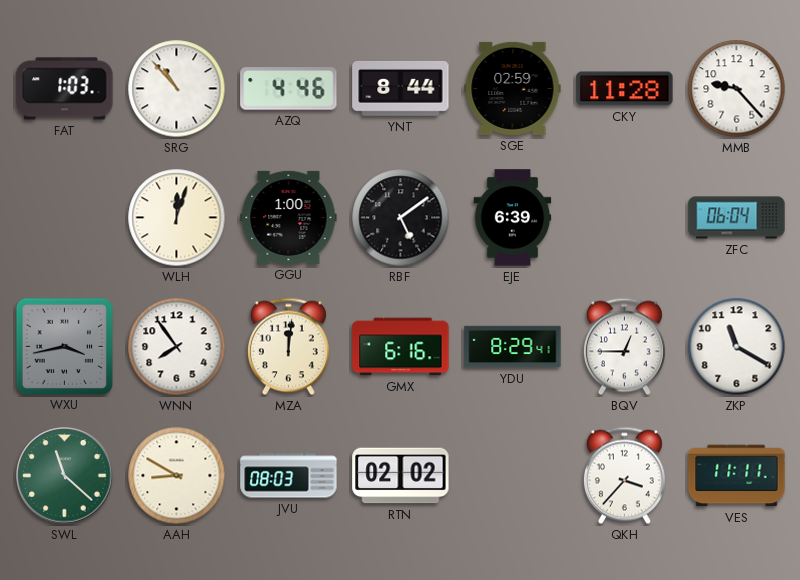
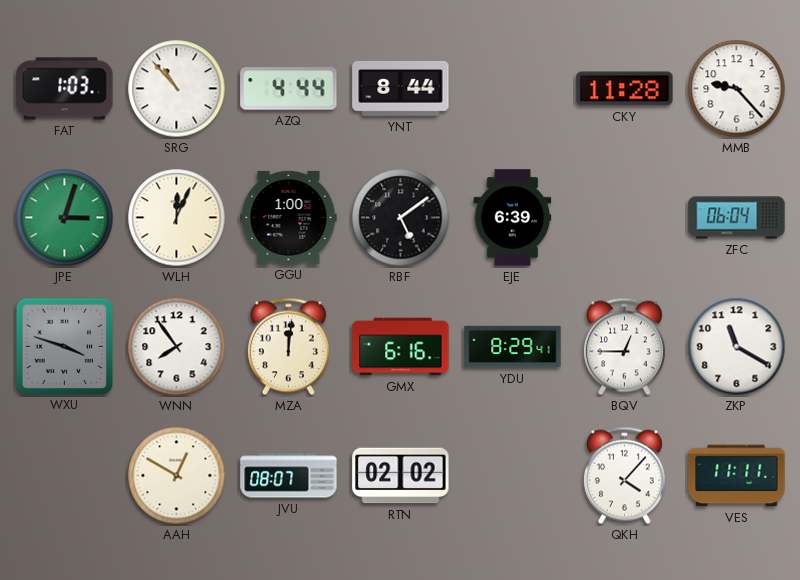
AZQ: 4:46 -> 4:44
SGE: 02:59 -> none
JPE: none -> 3:03
WLH: 12:03 -> 12:04
WXU: 3:43 -> 3:48
SWL: 11:22 -> none
AAH: 8:50 -> 12:50
JVU: 08:03 -> 08:07
QKH: 3:37 -> 4:07
